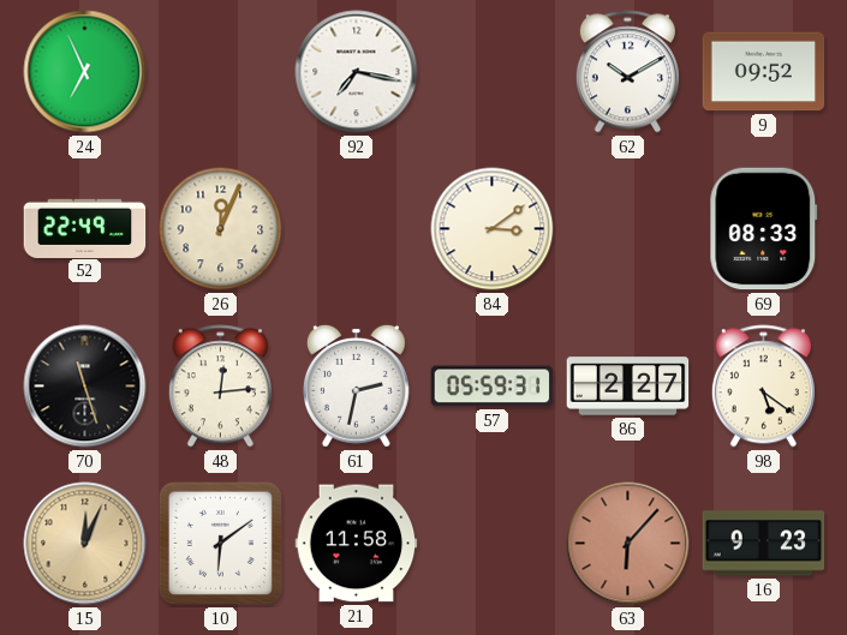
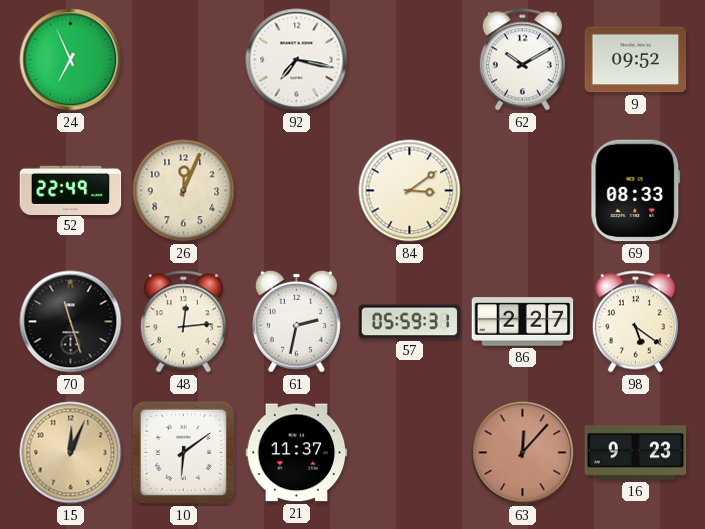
21: 11:58 -> 11:37
63: 6:07 -> 12:07
